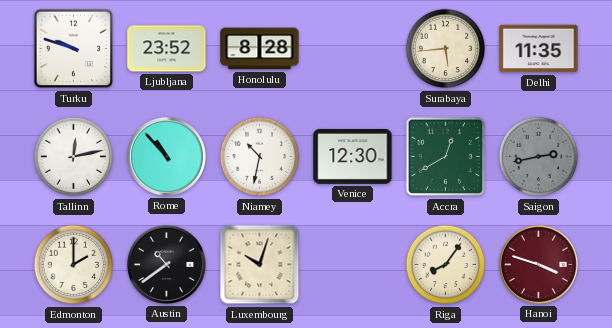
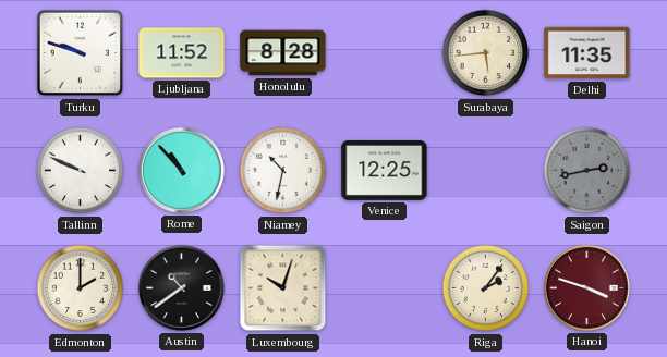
Ljubljana: 23:52 -> 11:52
Tallinn: 12:13 -> 9:49
Venice: 12:30 -> 12:25
Accra: 12:40 -> none
Riga: 8:06 -> 2:06
